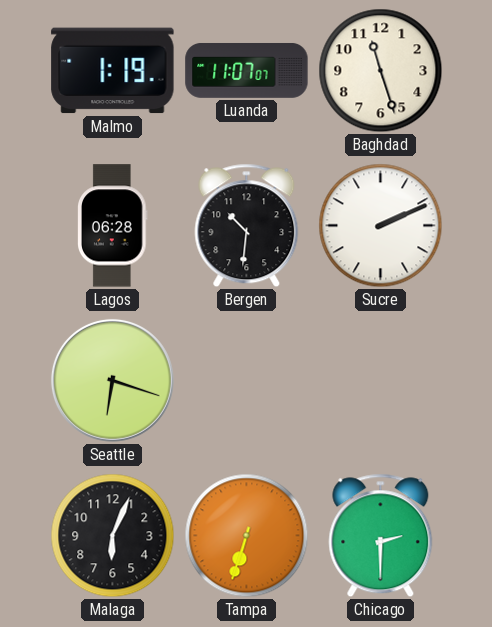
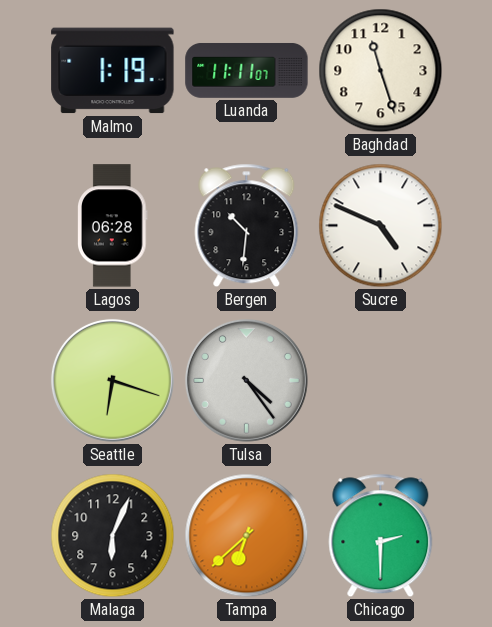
Luanda: 11:07 -> 11:11
Sucre: 2:11 -> 4:49
Tulsa: none -> 4:24
Tampa: 6:33 -> 6:38
